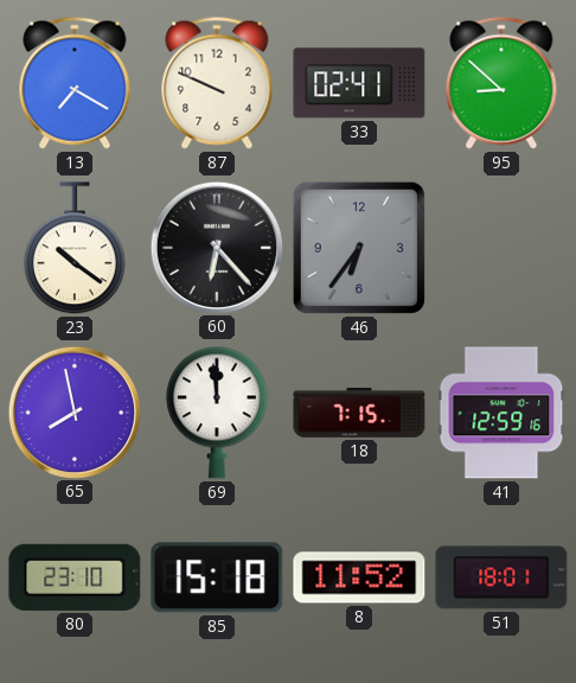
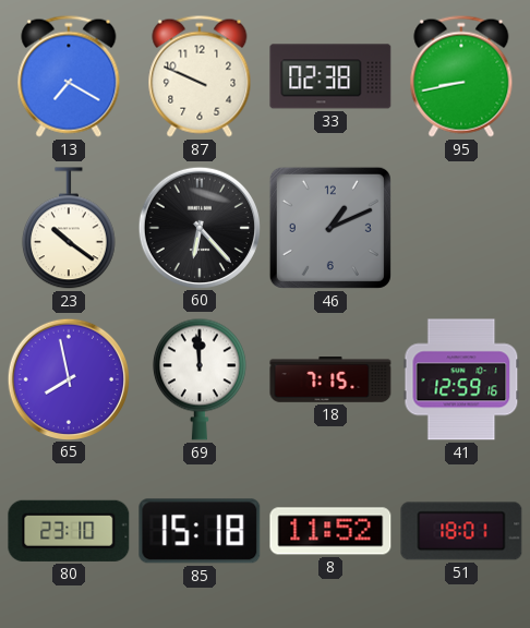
33: 02:41 -> 02:38
95: 8:52 -> 8:43
46: 6:36 -> 1:11
